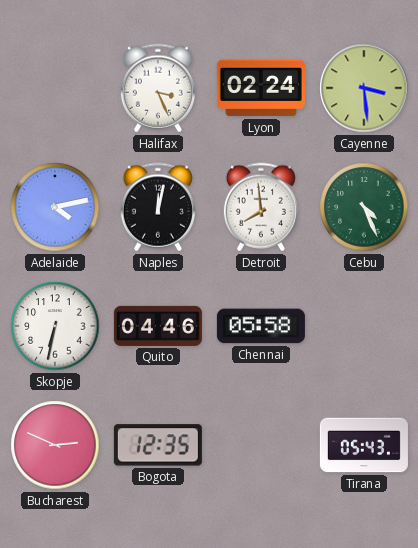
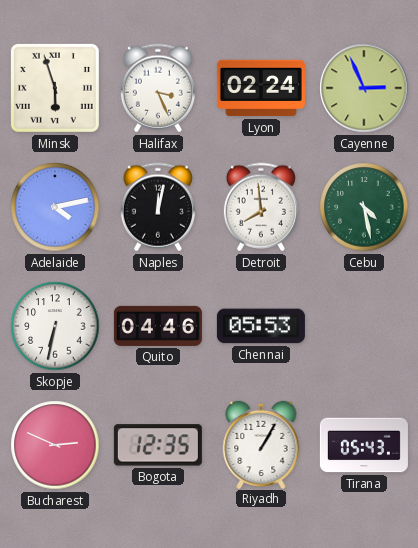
Minsk: none -> 5:57
Cayenne: 3:29 -> 2:56
Cebu: 4:26 -> 4:28
Chennai: 05:58 -> 05:53
Riyadh: none -> 1:05
